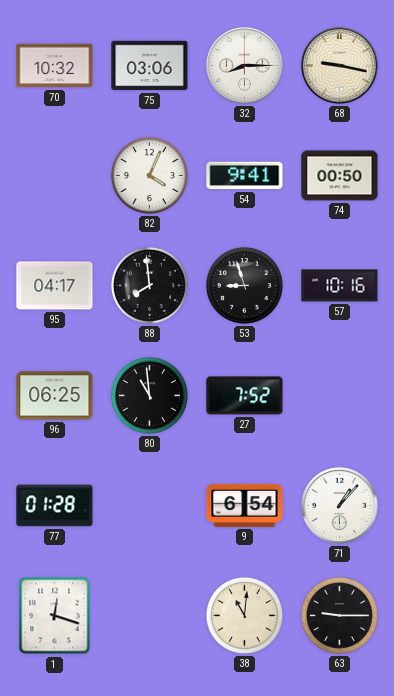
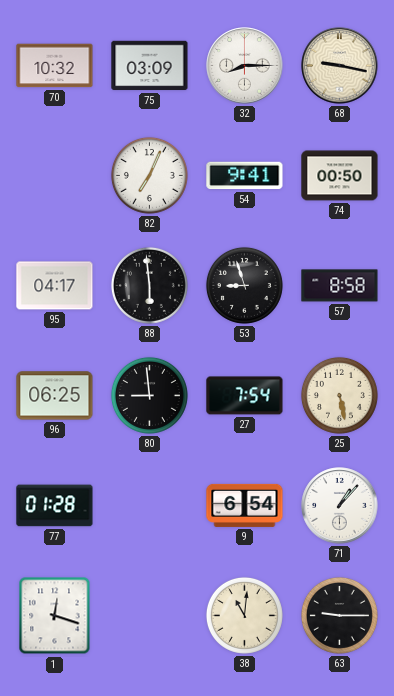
75: 03:06 -> 03:09
82: 4:04 -> 7:04
88: 7:59 -> 5:59
57: 10:16 -> 8:58
80: 10:59 -> 8:59
27: 7:52 -> 7:54
25: none -> 5:28
